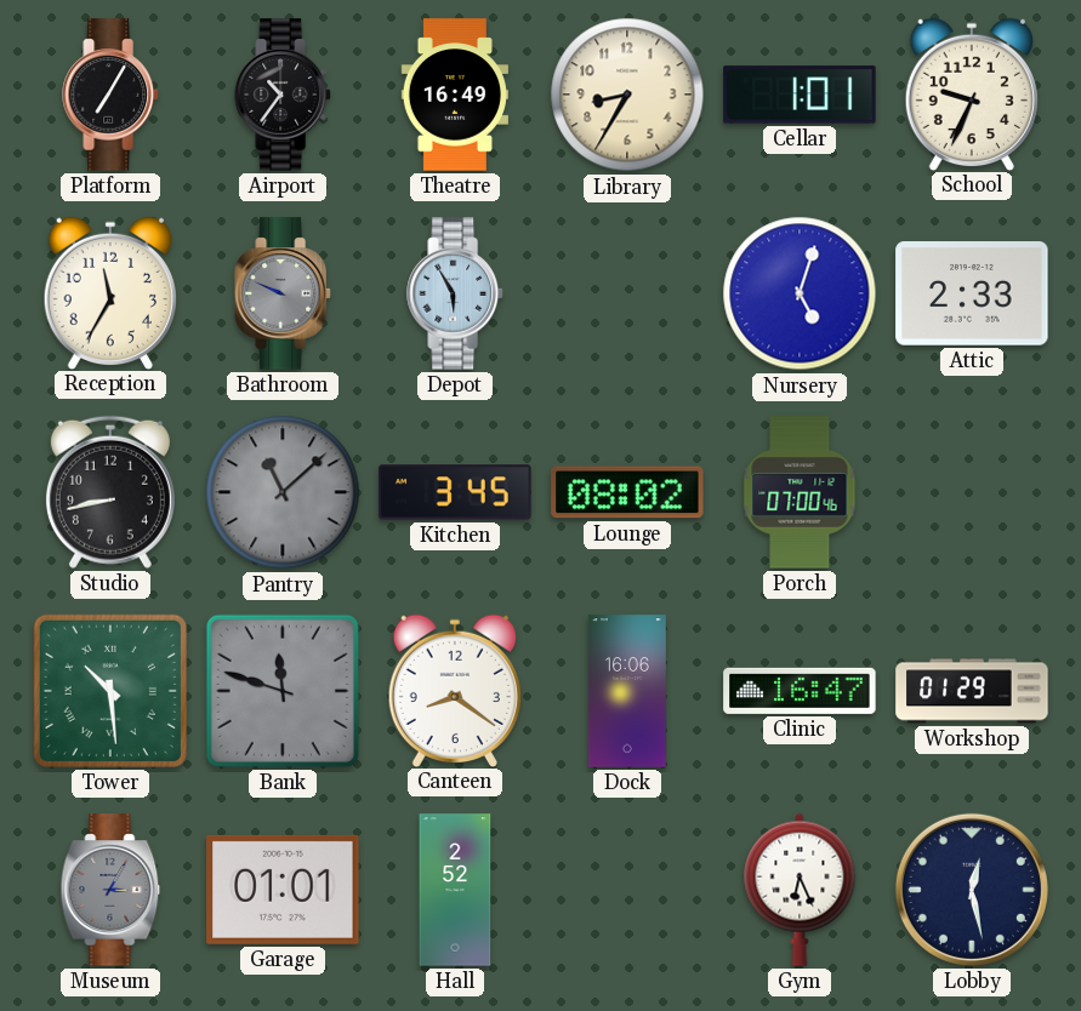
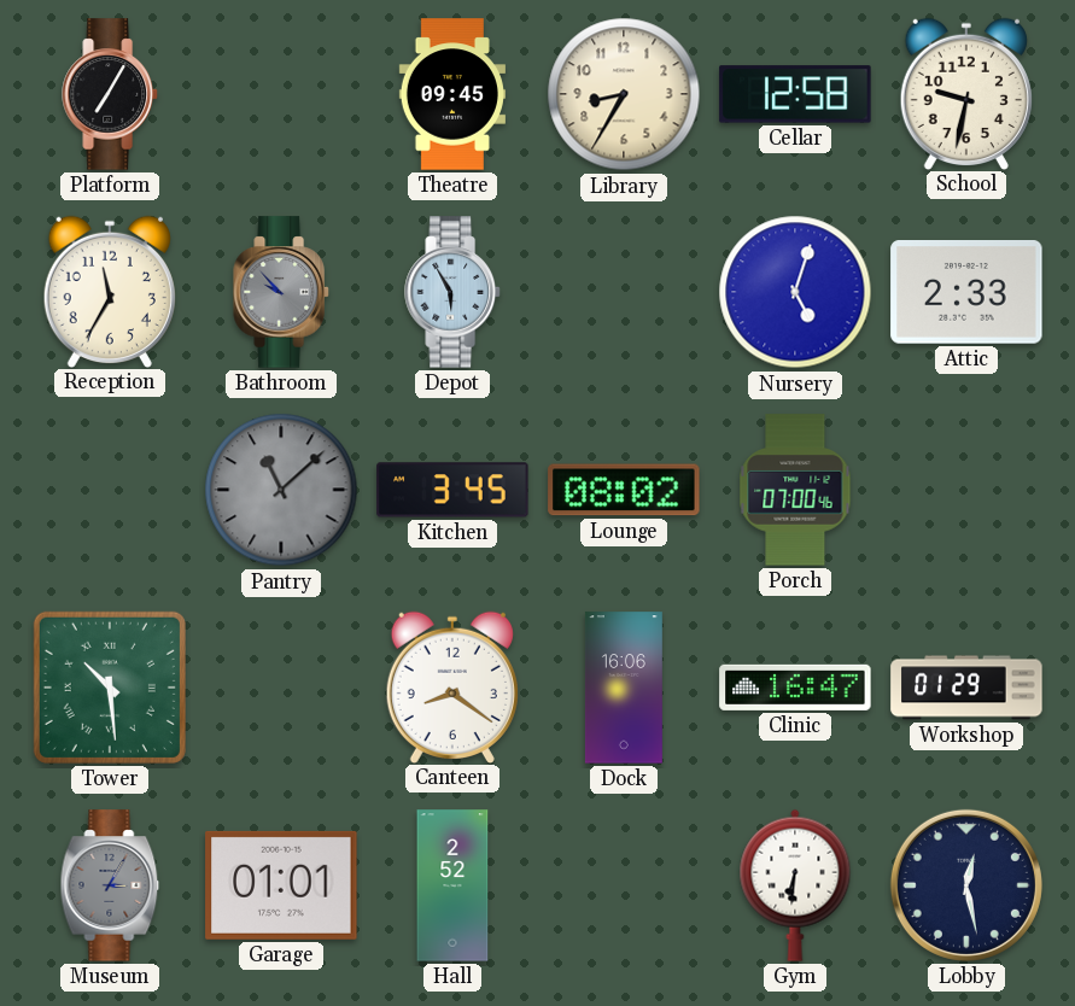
Airport: 10:36 -> none
Theatre: 16:49 -> 09:45
Cellar: 1:01 -> 12:58
School: 9:34 -> 9:32
Bathroom: 9:49 -> 9:53
Studio: 8:43 -> none
Bank: 11:48 -> none
Gym: 6:26 -> 6:31
